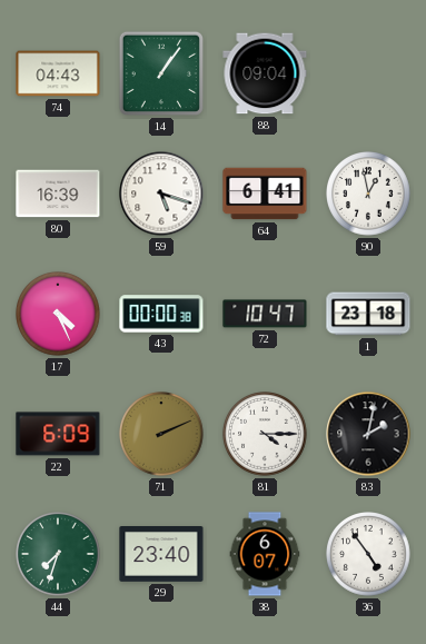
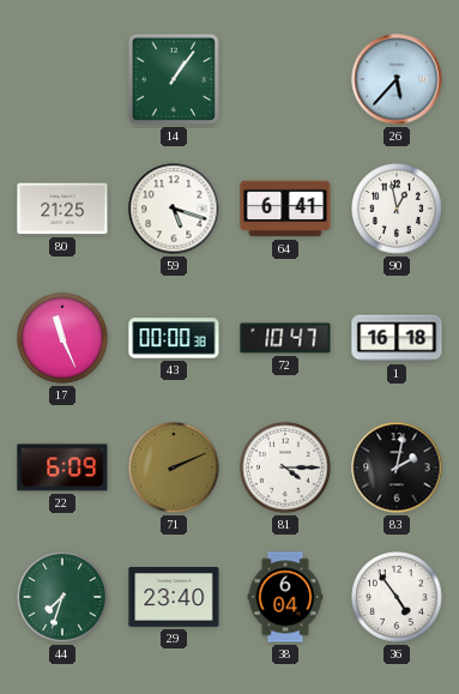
74: 04:43 -> none
88: 09:04 -> none
26: none -> 5:37
80: 16:39 -> 21:25
17: 4:26 -> 11:26
1: 23:18 -> 16:18
38: 6:07 -> 6:04
